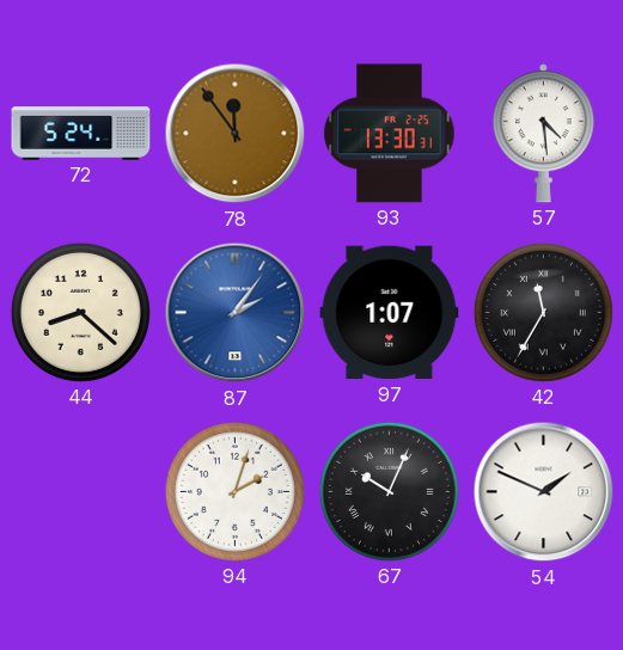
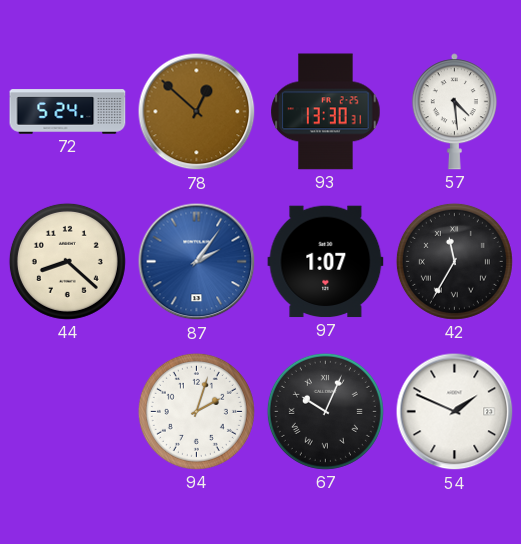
78: 11:54 -> 12:52
